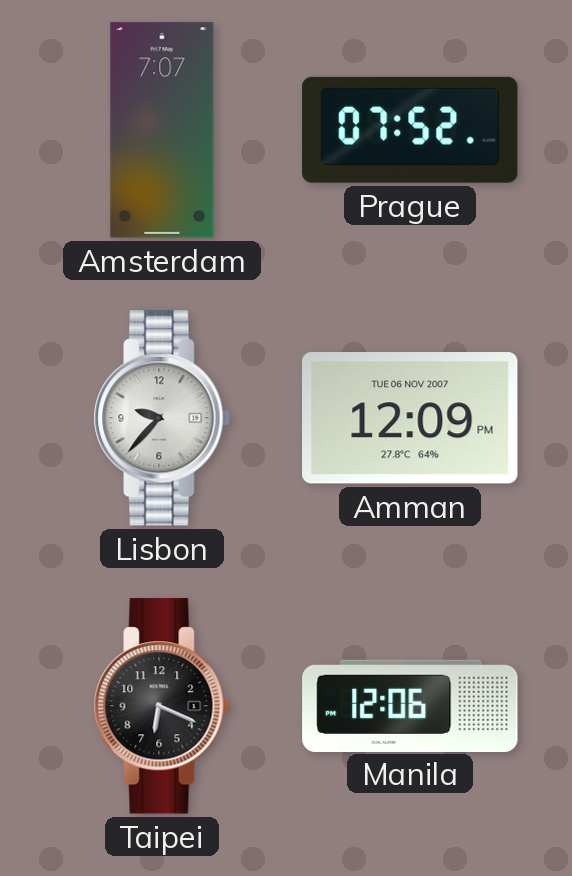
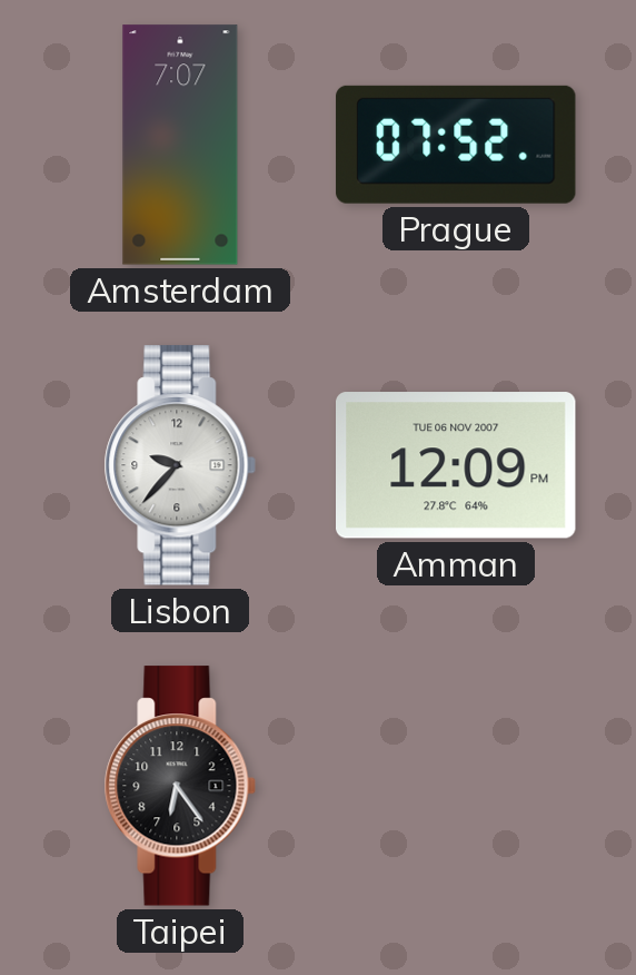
Taipei: 6:19 -> 6:24
Manila: 12:06 -> none
